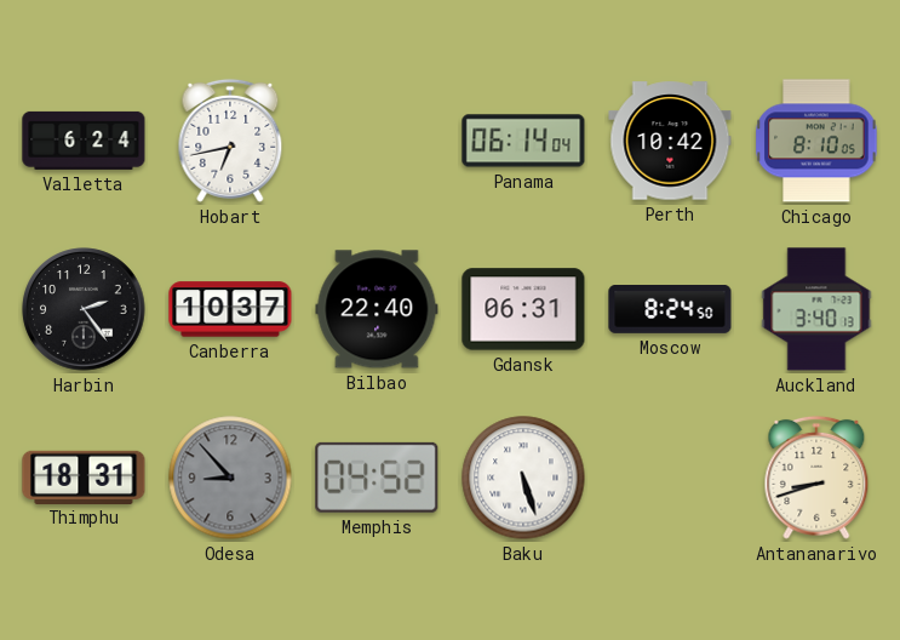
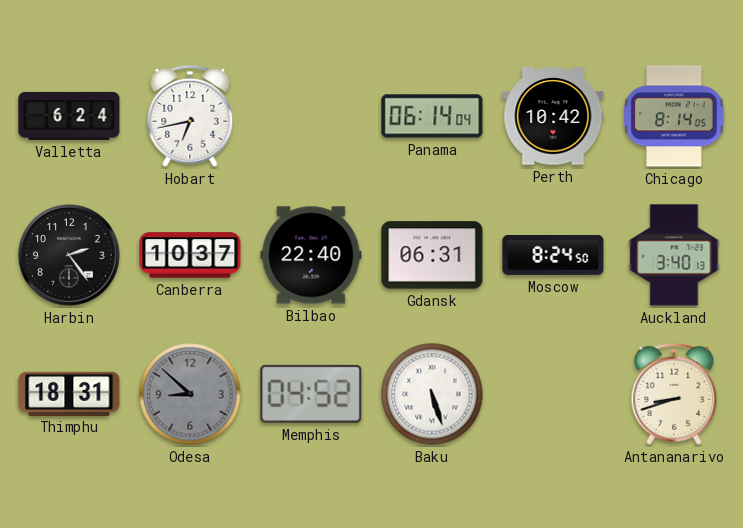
Chicago: 8:10 -> 8:14
Odesa: 8:53 -> 8:52
